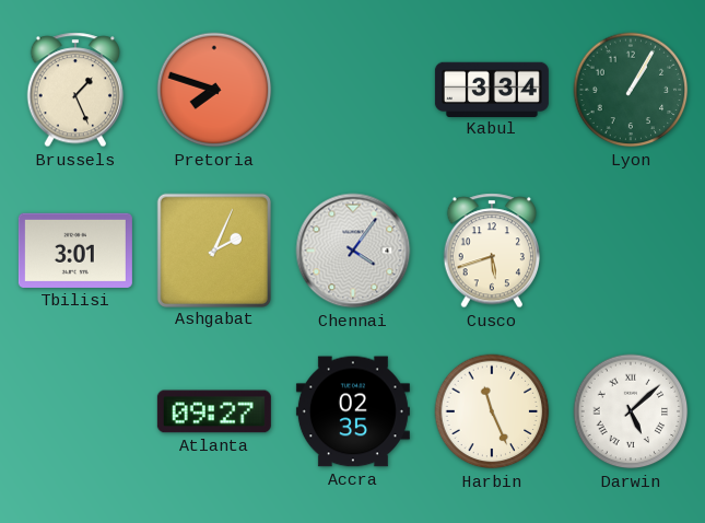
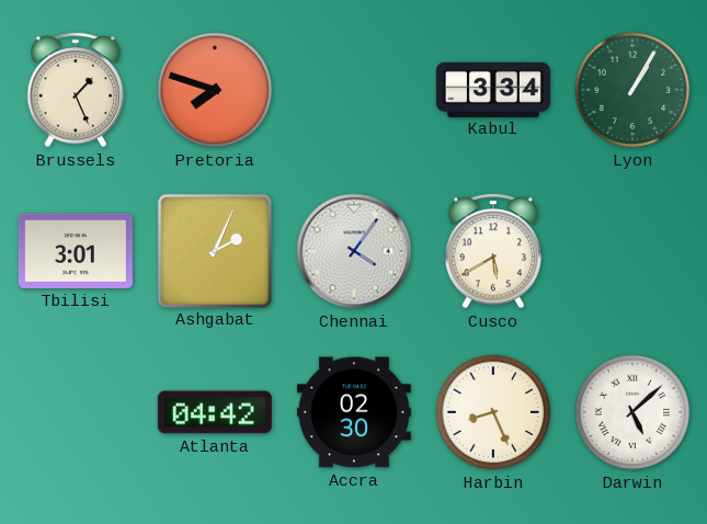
Cusco: 5:42 -> 5:40
Atlanta: 09:27 -> 04:42
Accra: 02:35 -> 02:30
Harbin: 11:26 -> 8:26
